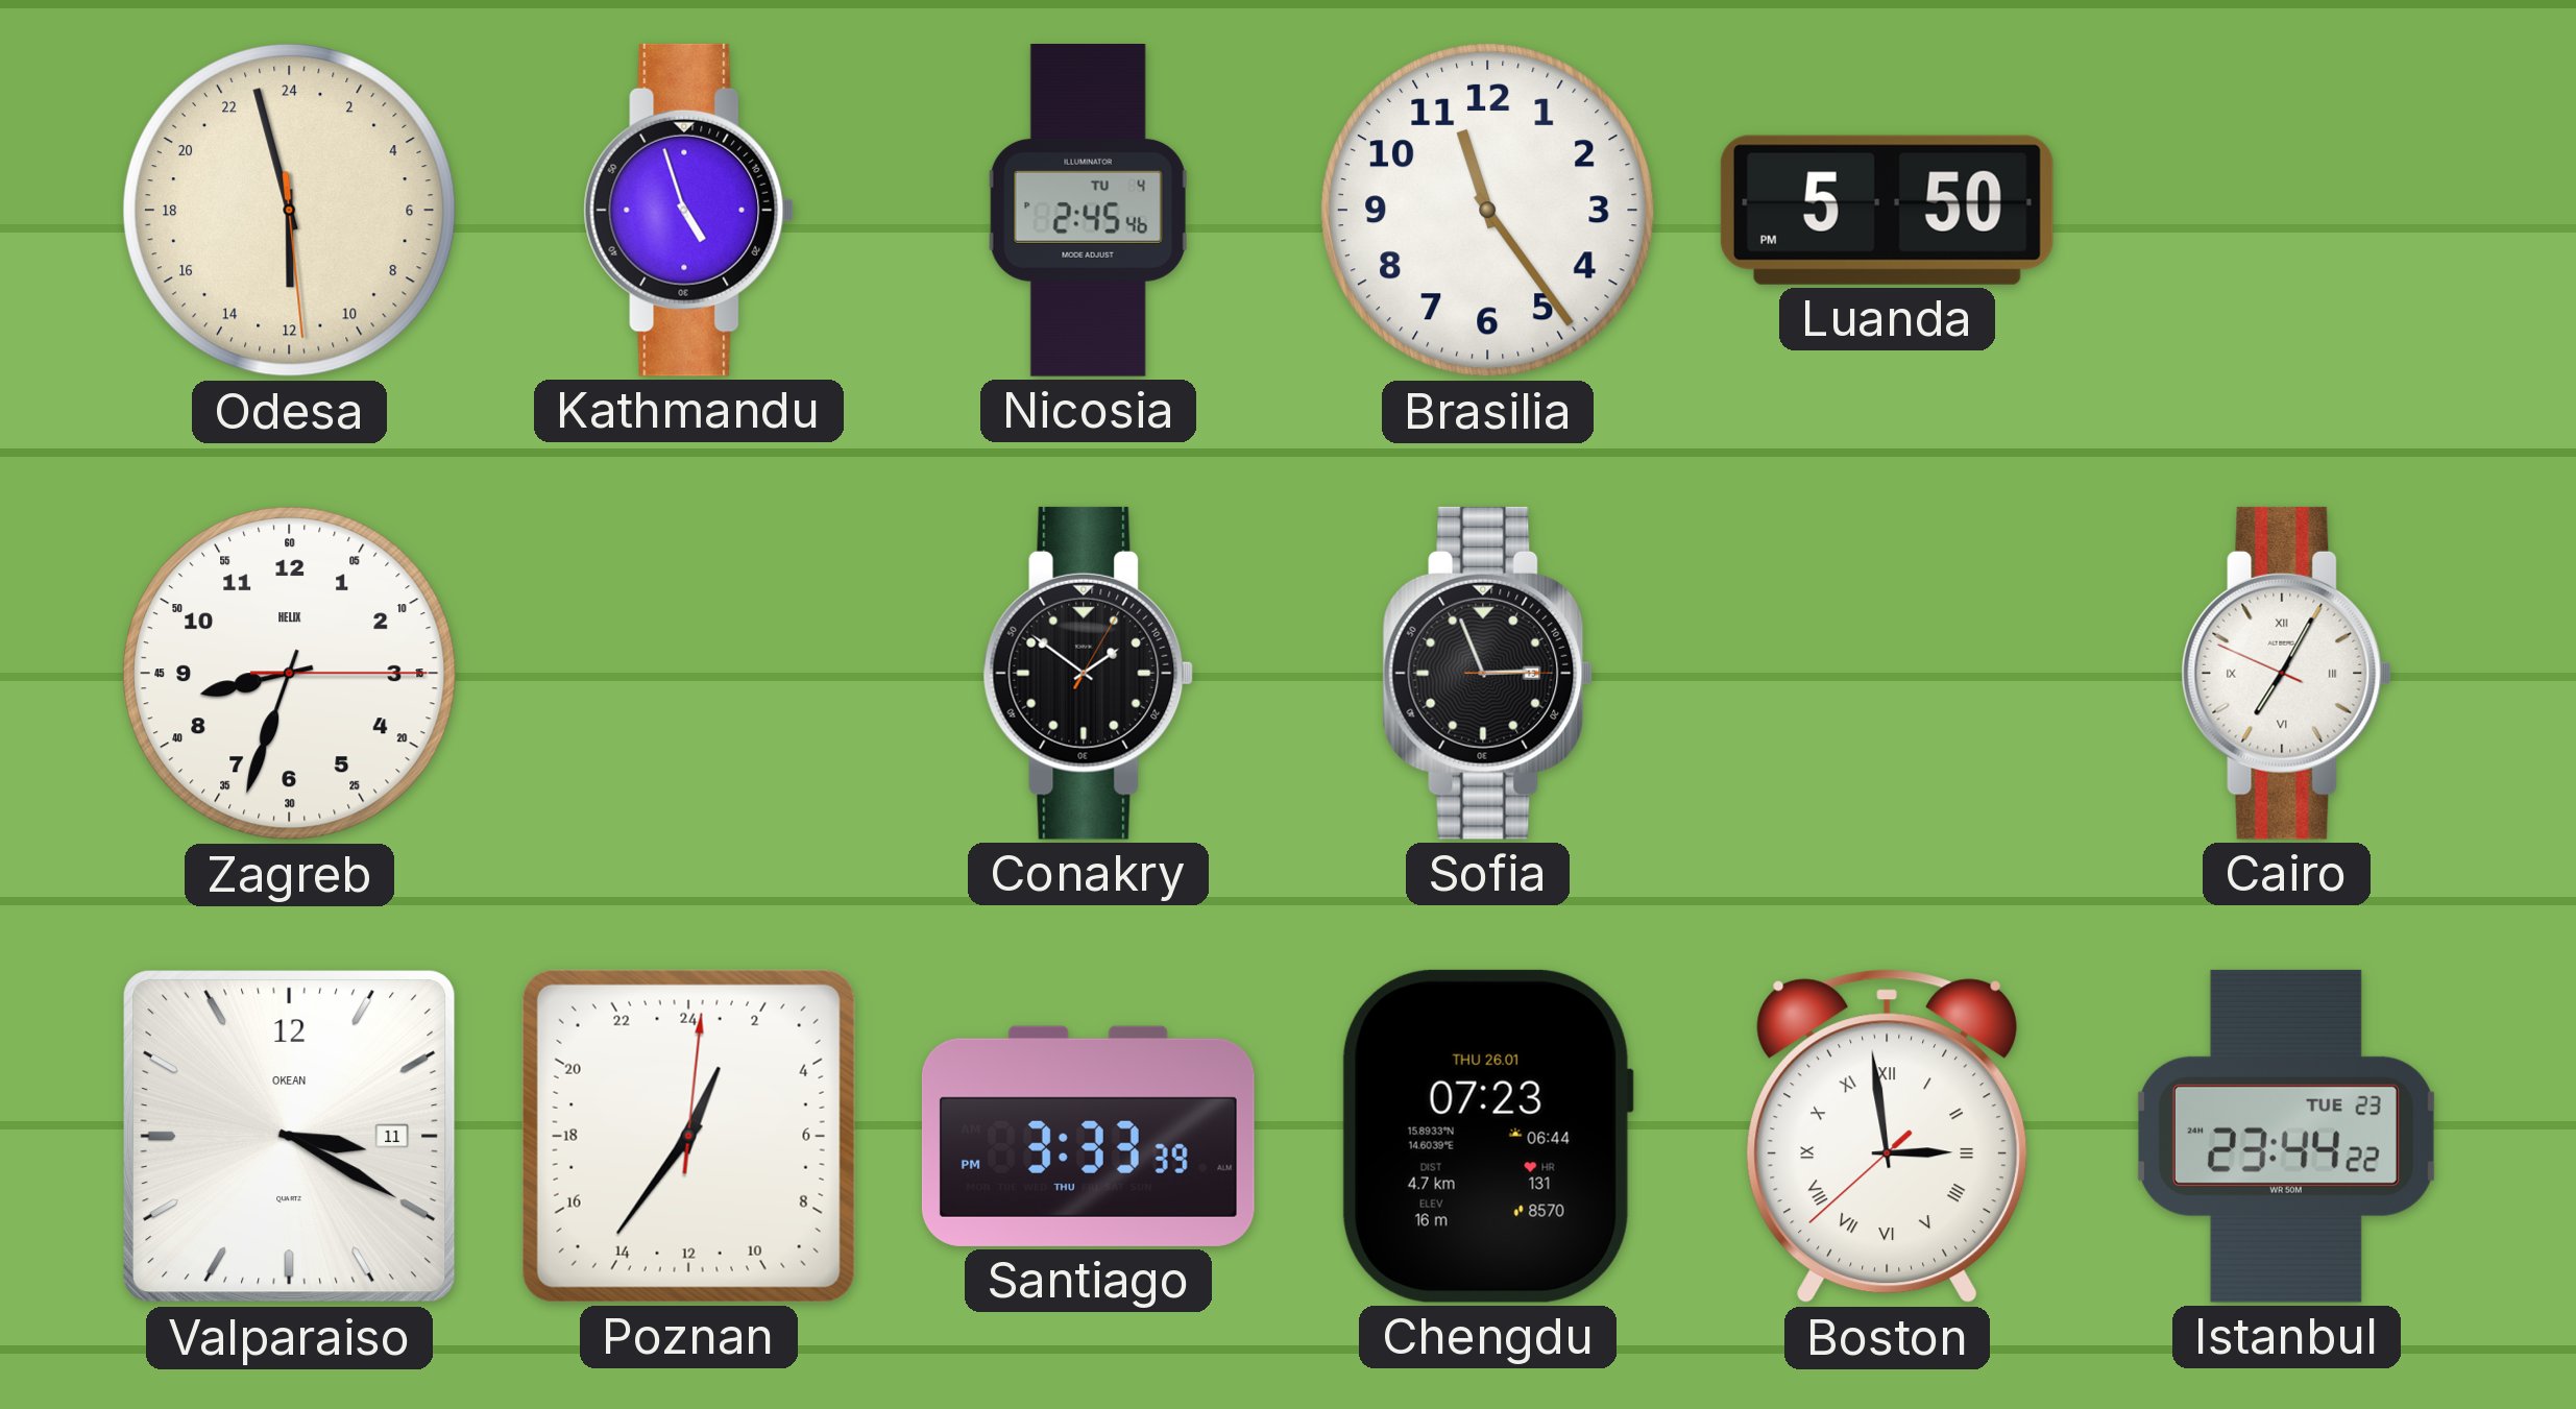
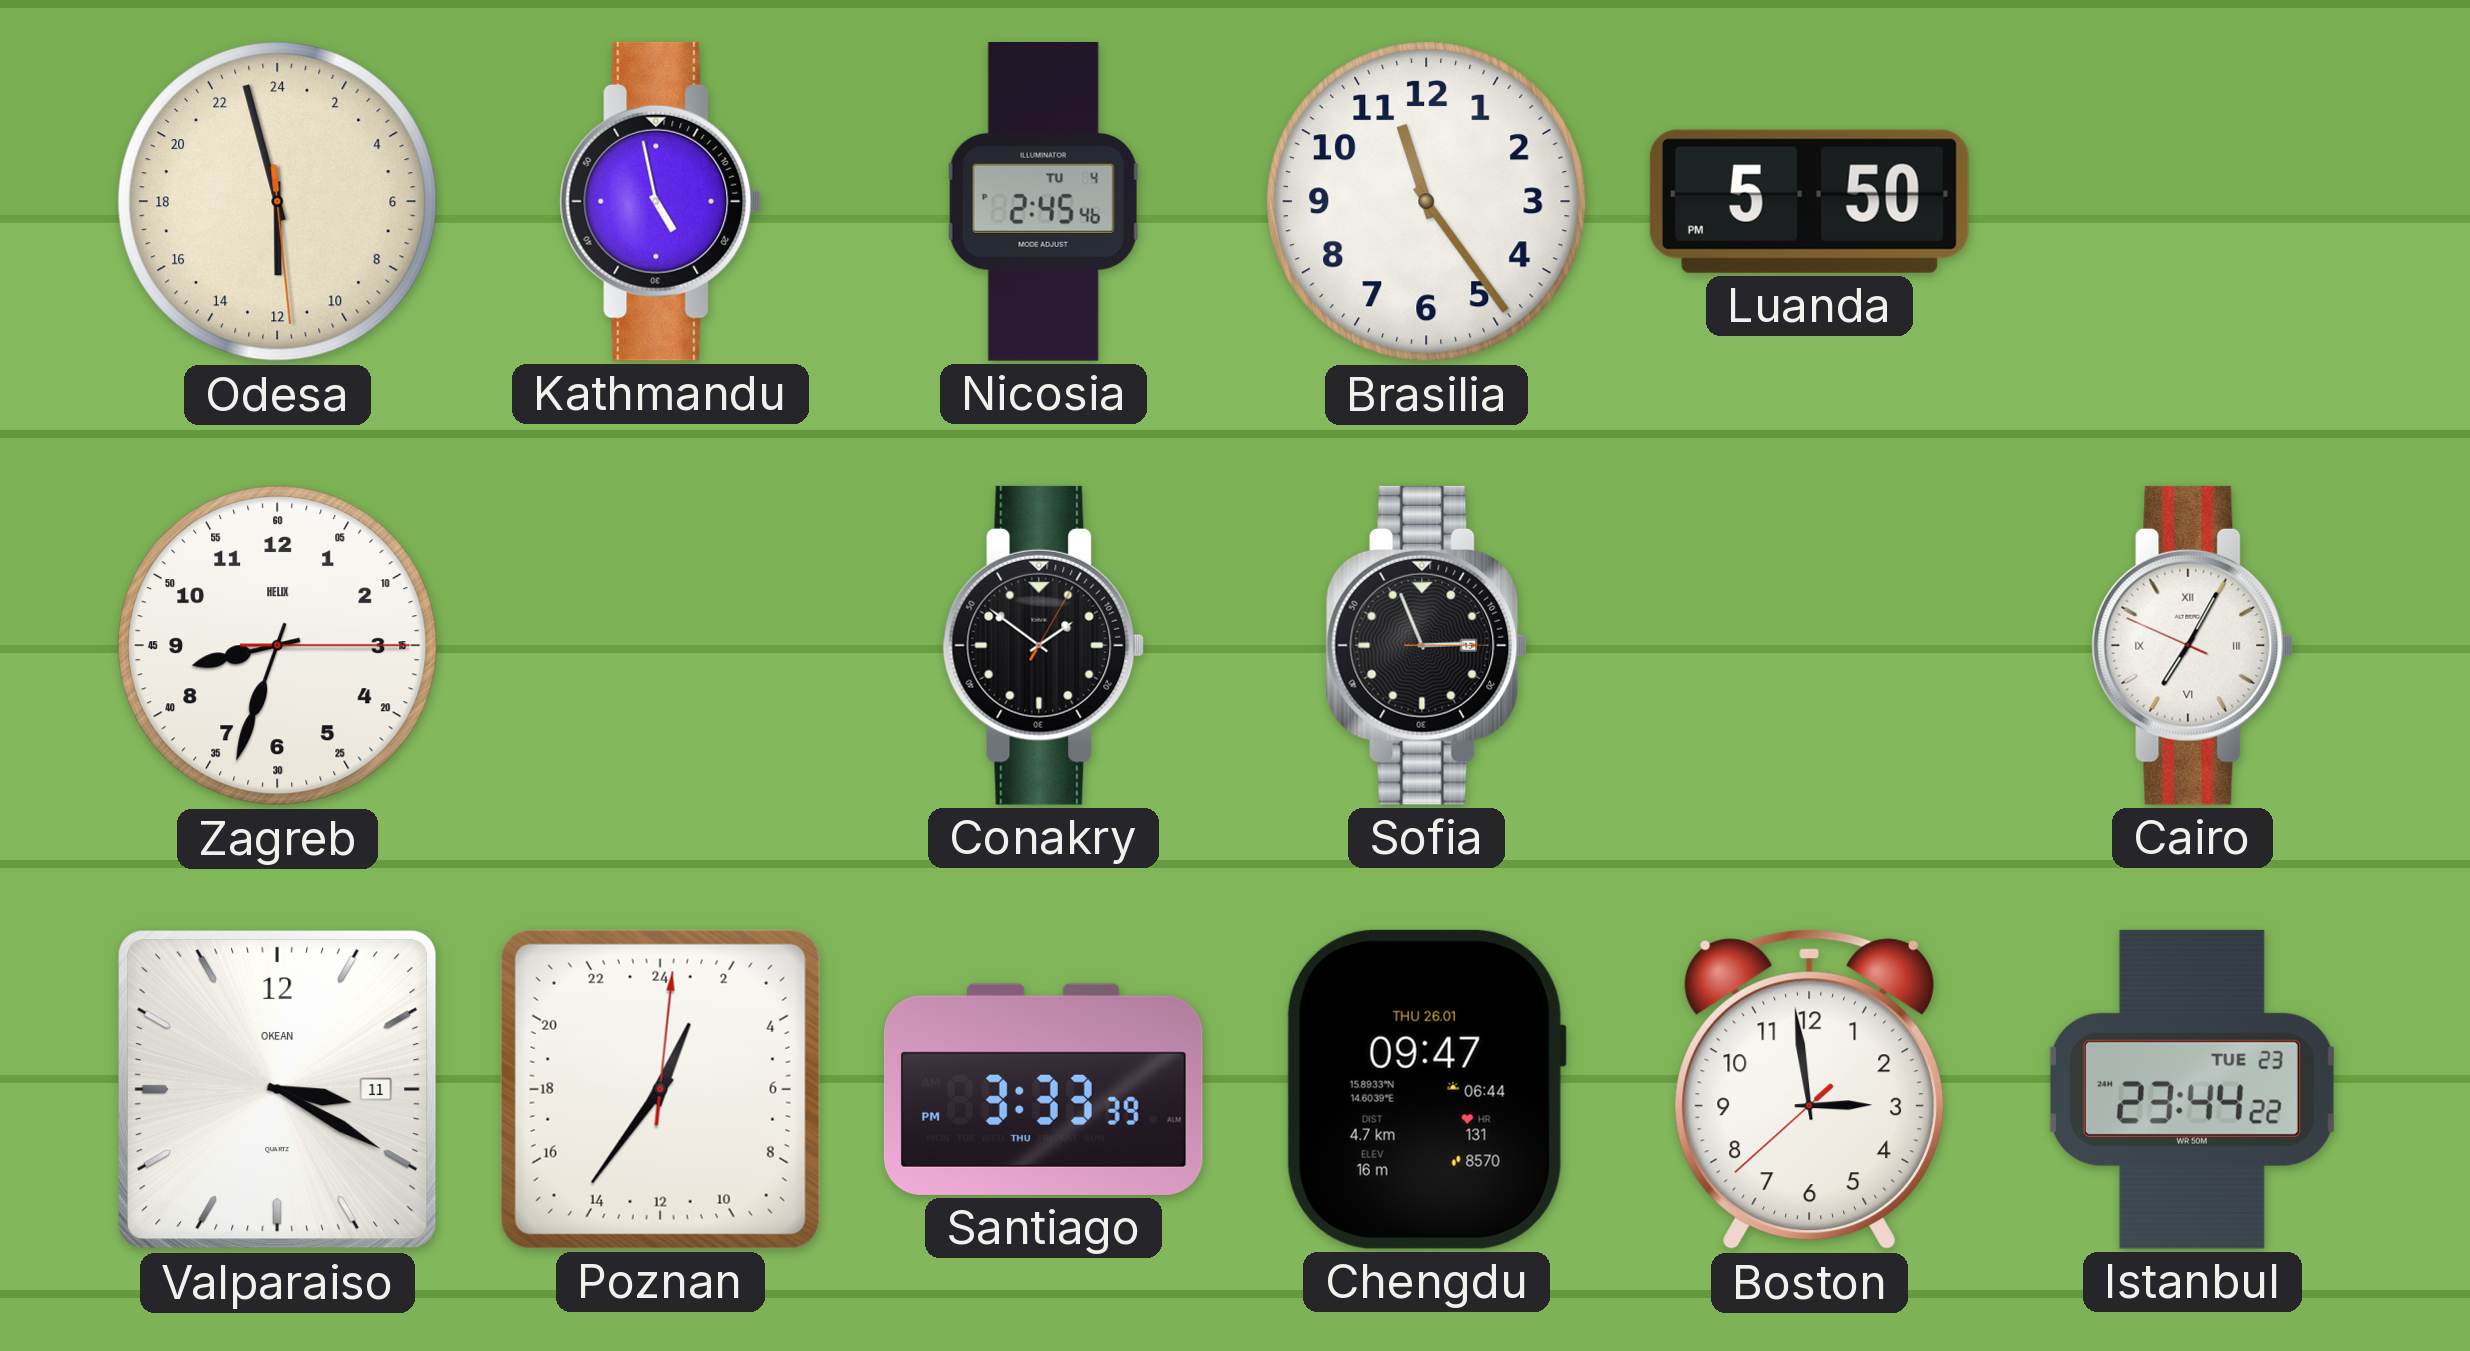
Kathmandu: 4:57 -> 4:58
Chengdu: 07:23 -> 09:47
Boston numerals: Roman -> Arabic
